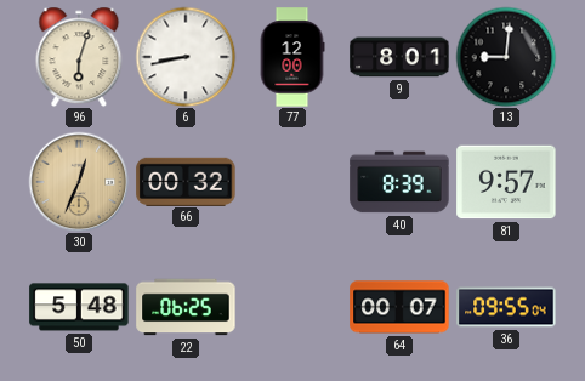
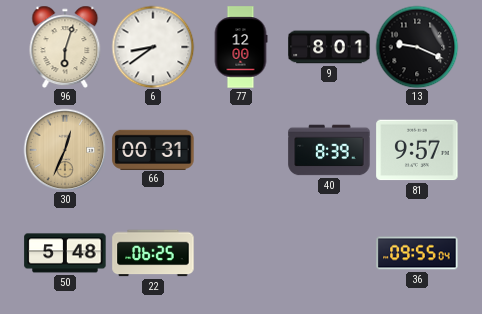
6: 8:43 -> 8:39
13: 9:01 -> 9:19
66: 00:32 -> 00:31
64: 00:07 -> none
